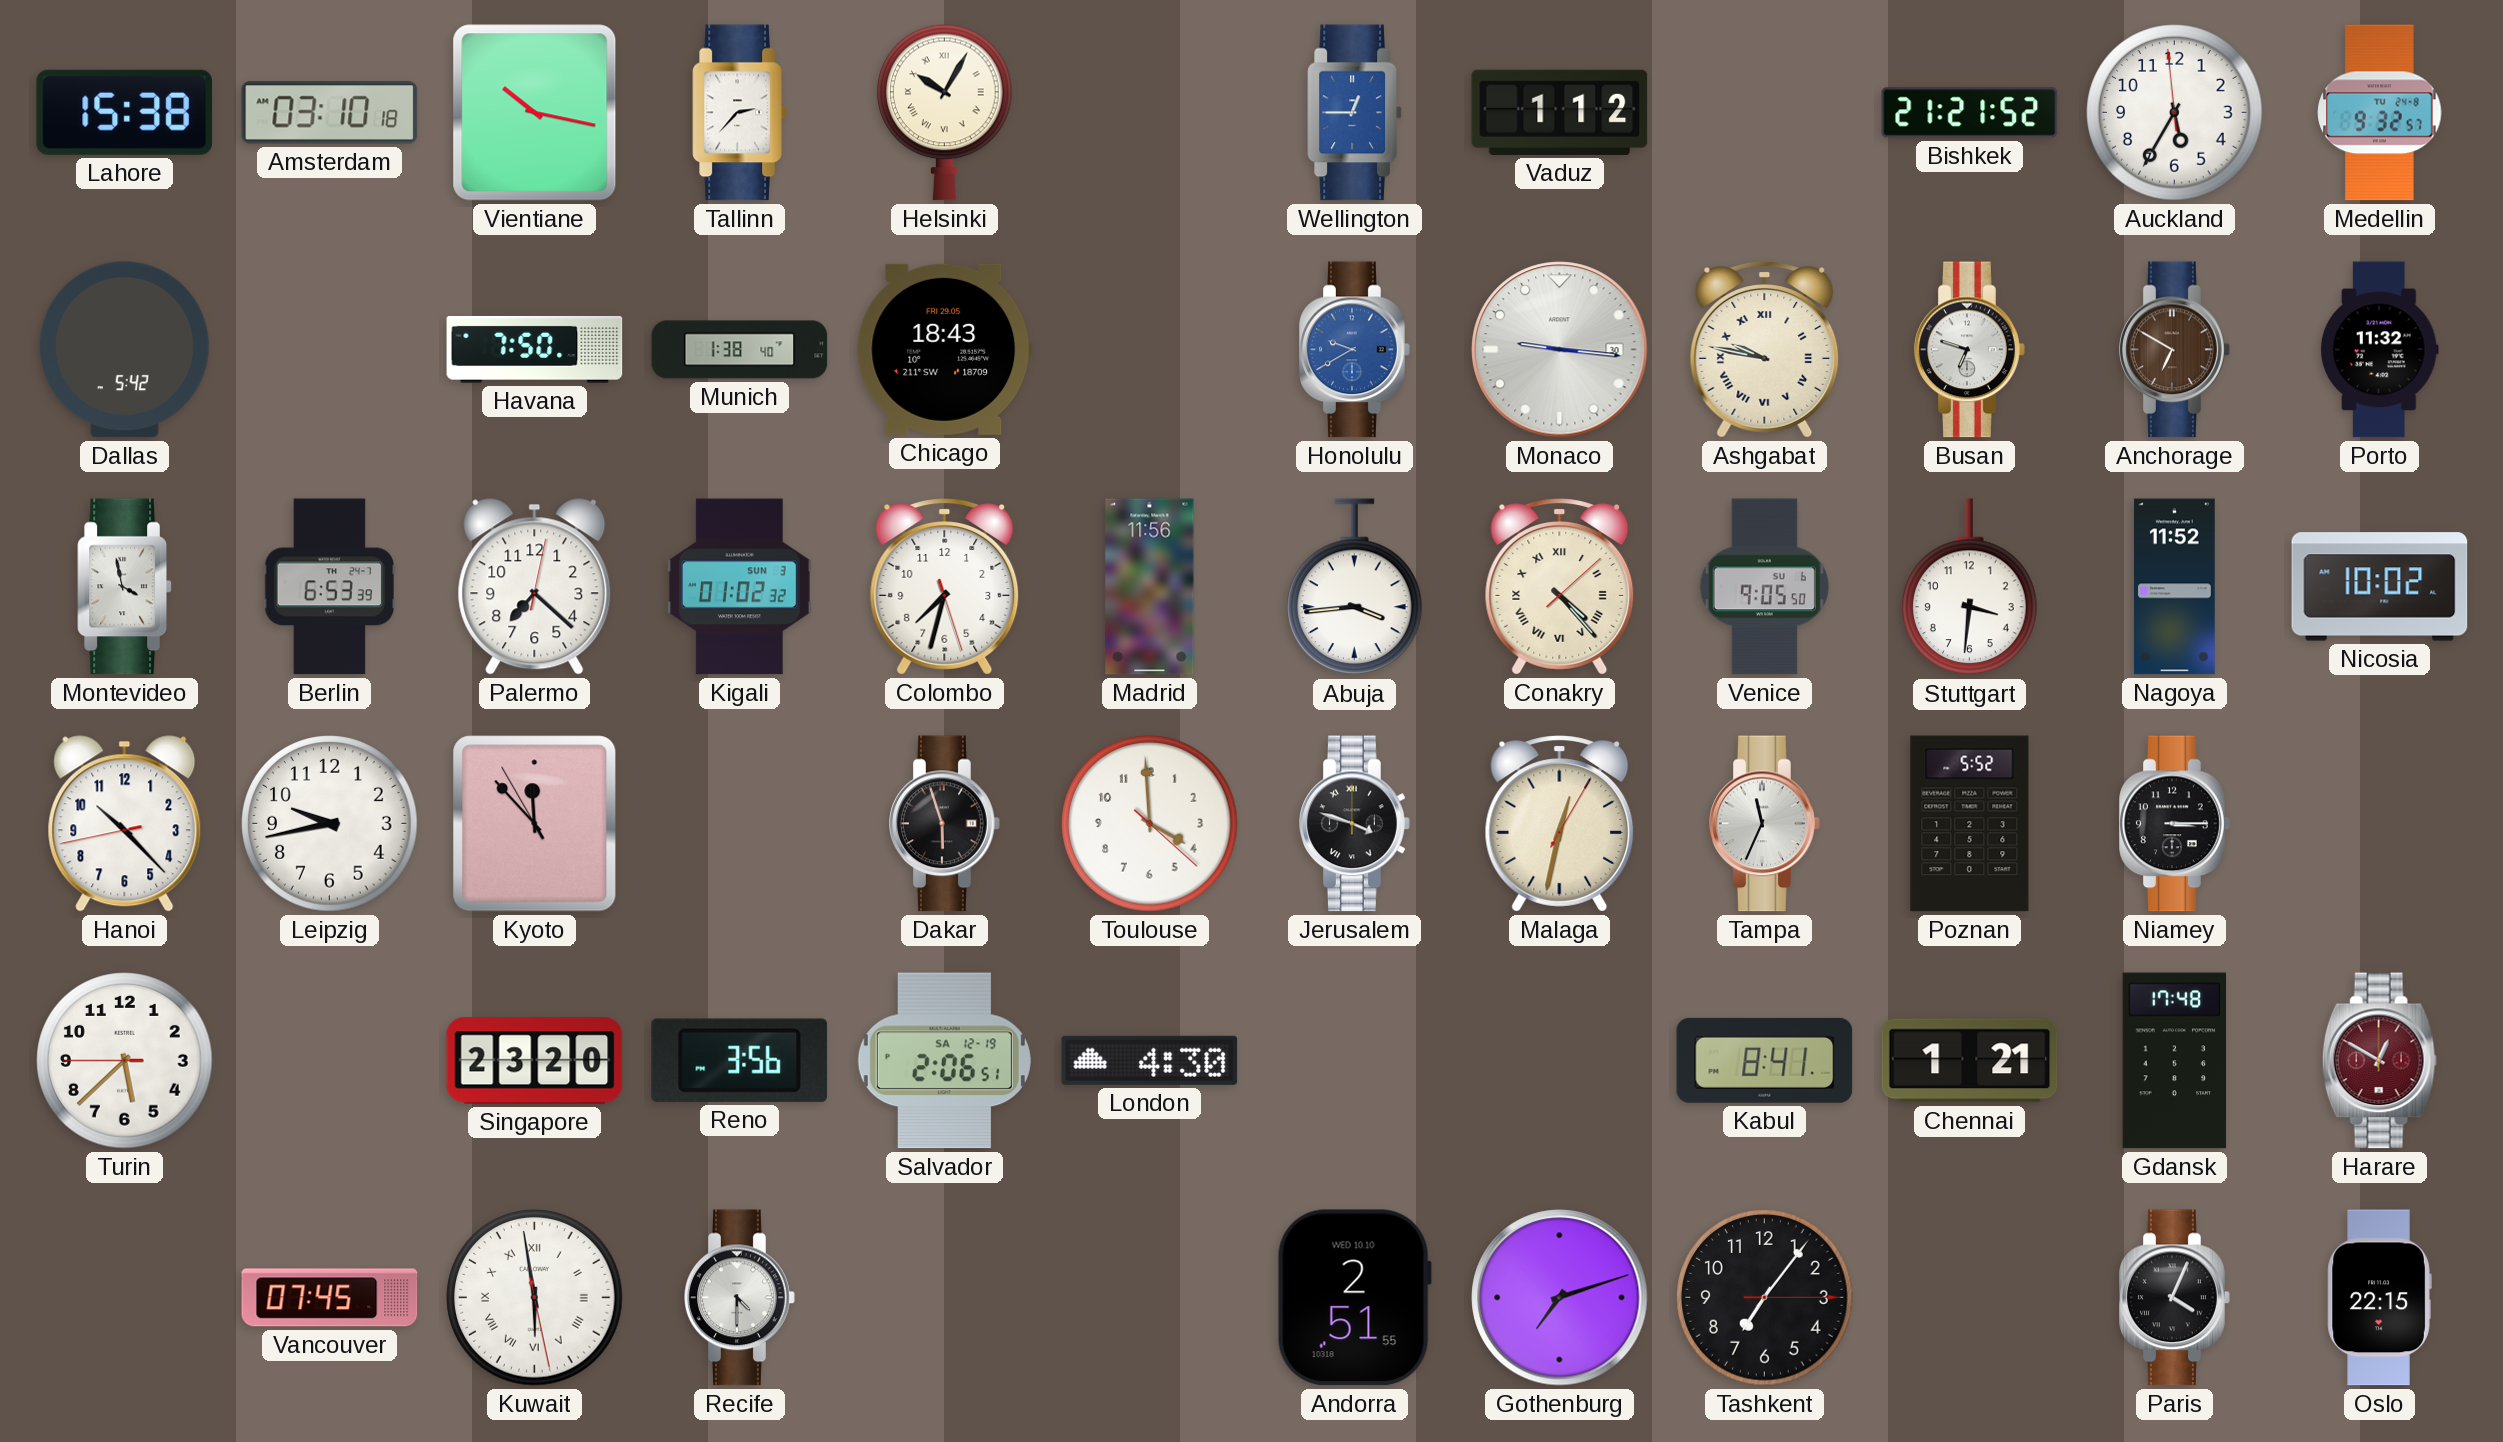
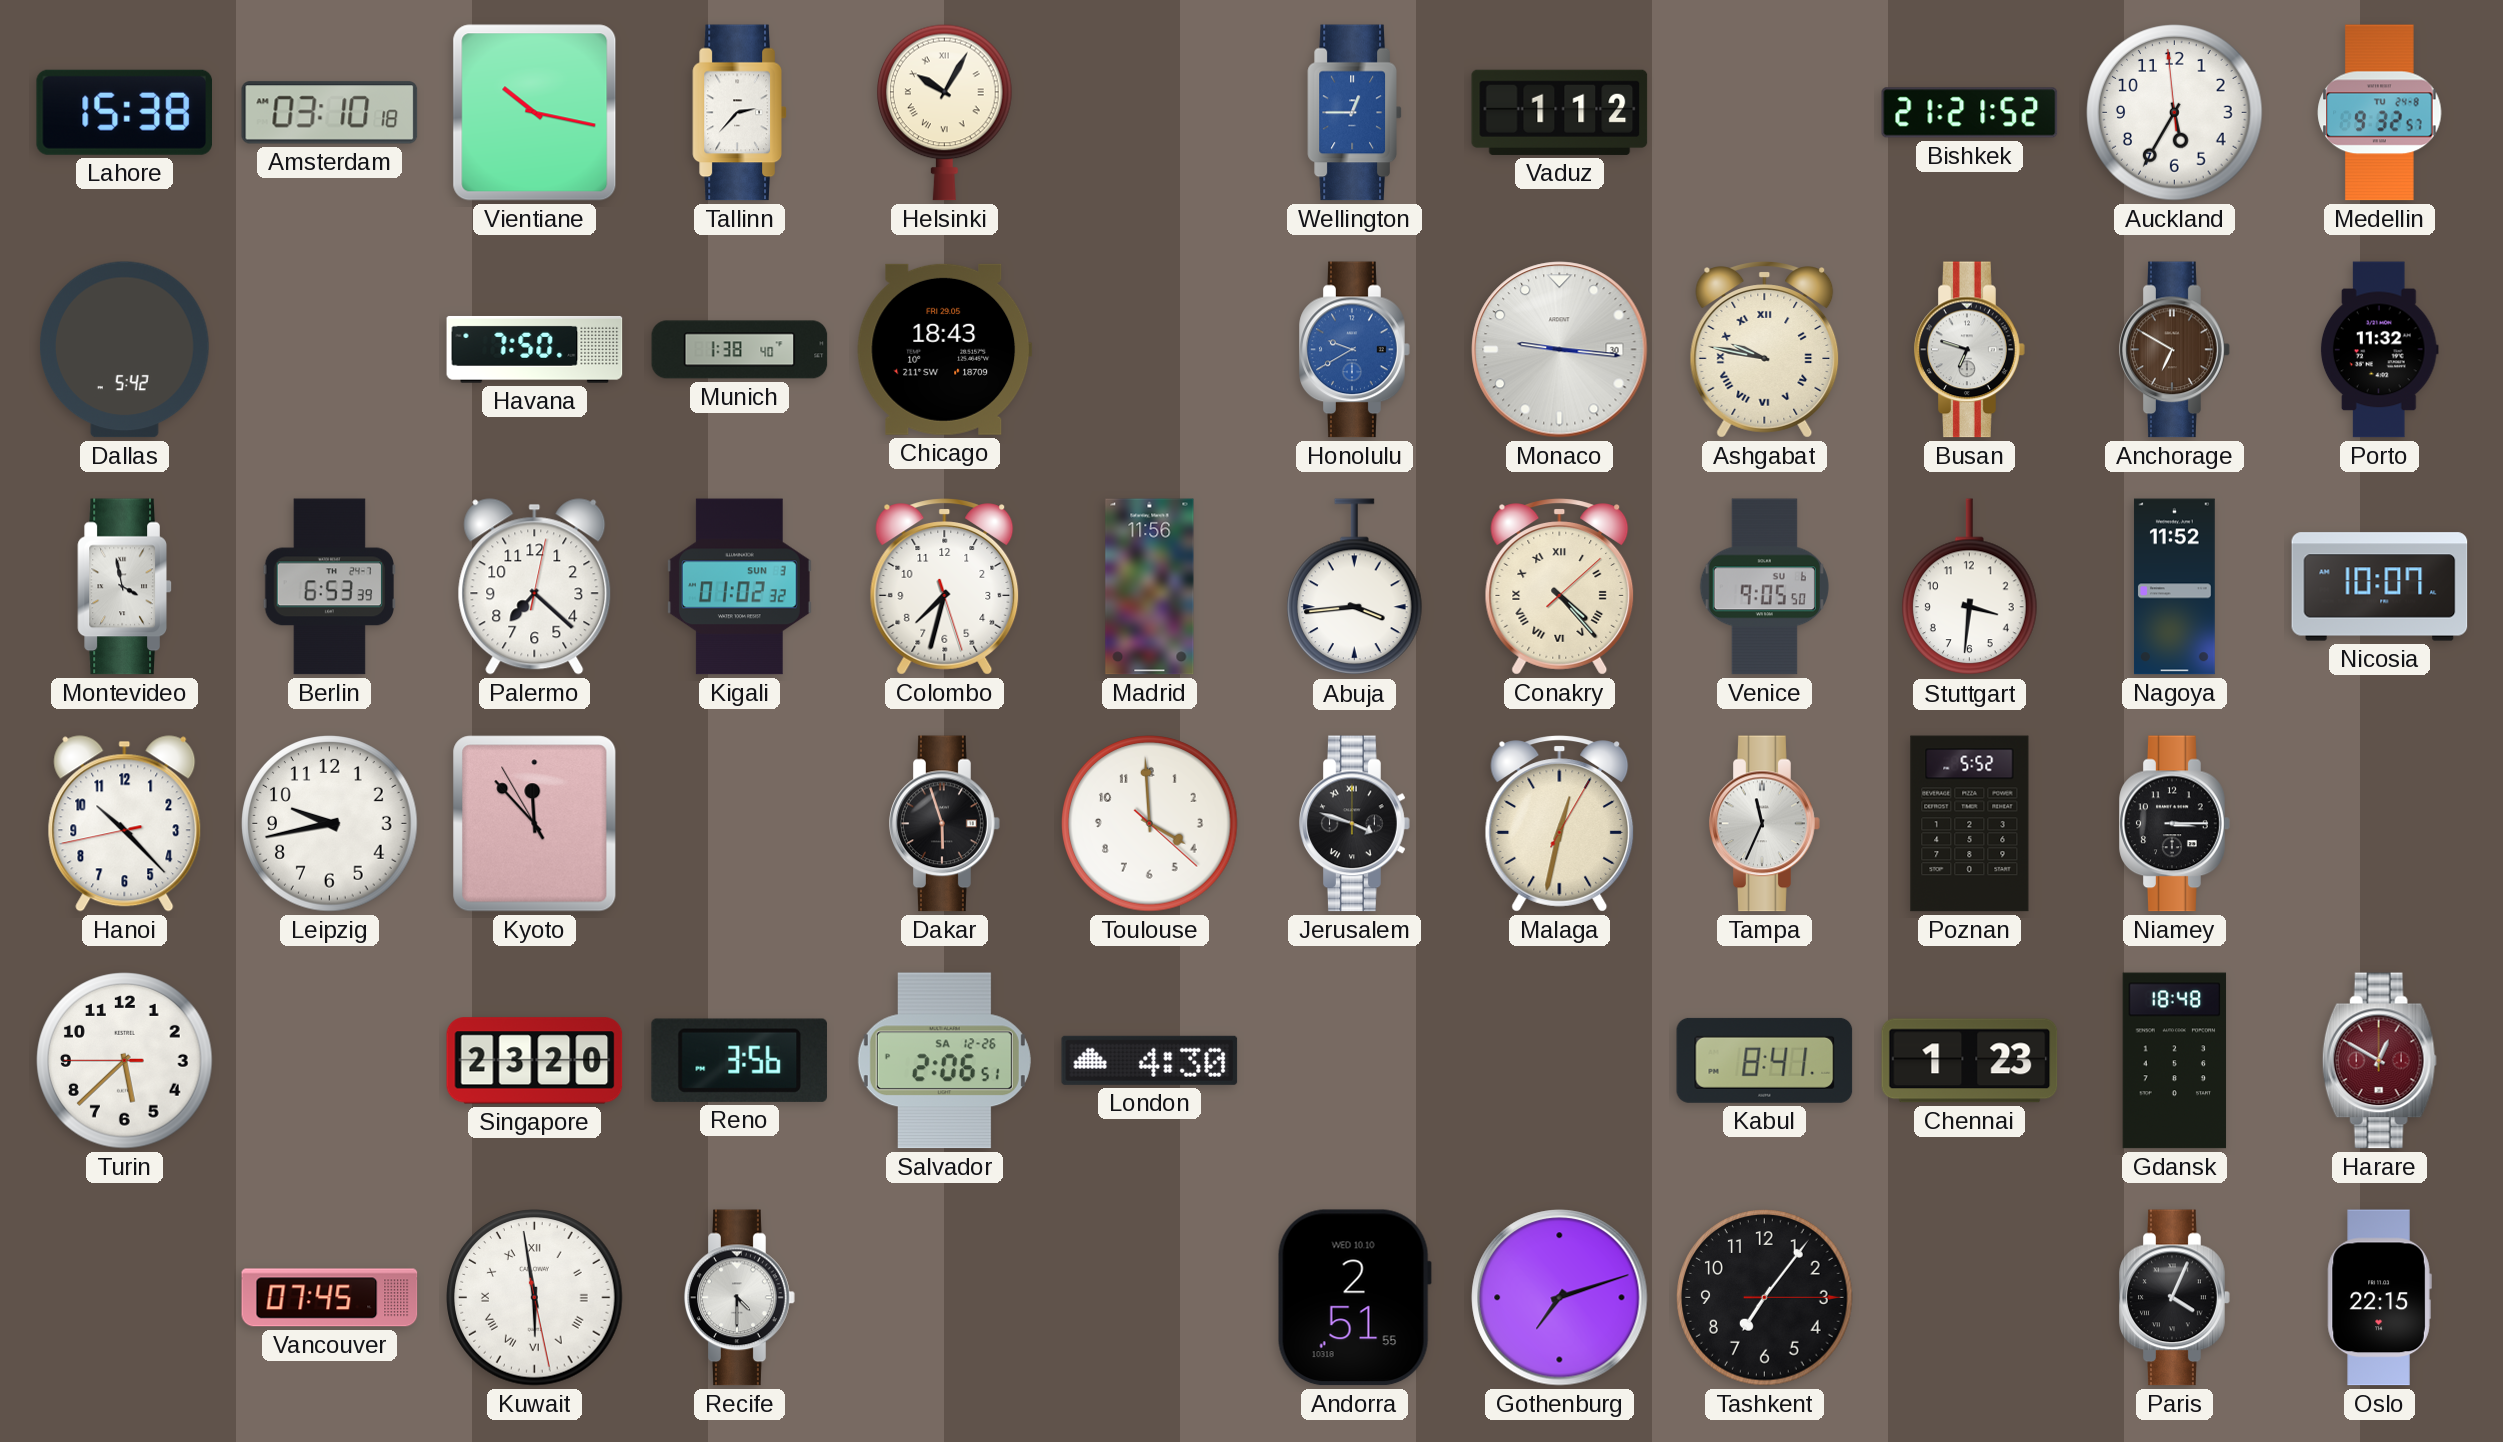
Nicosia: 10:02 -> 10:07
Salvador date: SA 12-19 -> SA 12-26
Chennai: 1:21 -> 1:23
Gdansk: 17:48 -> 18:48
